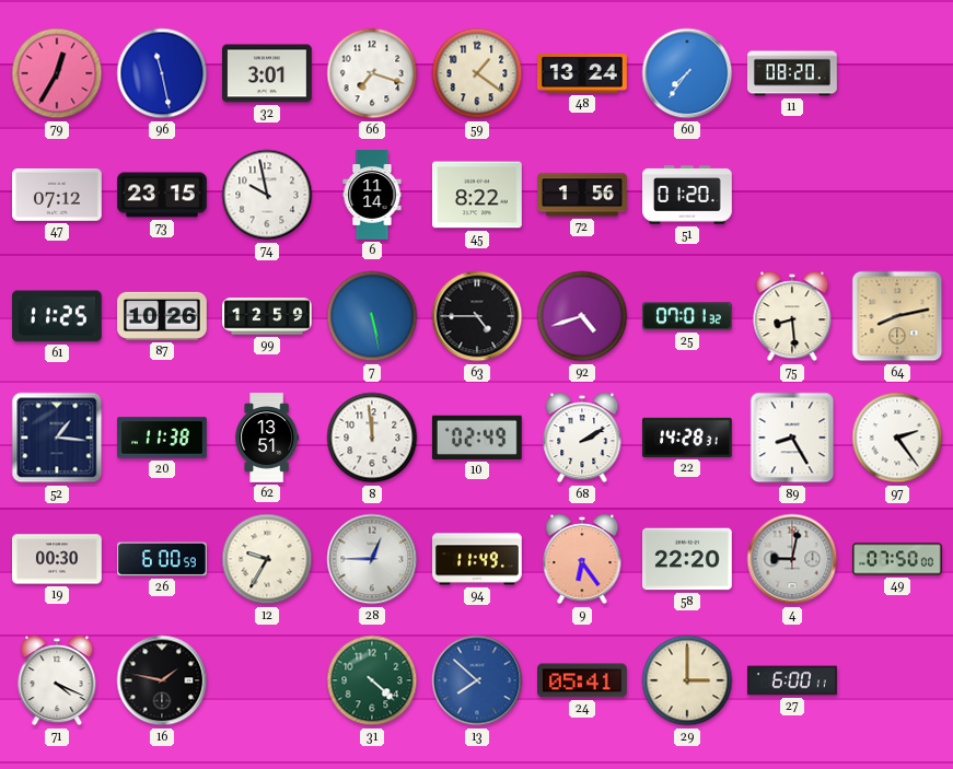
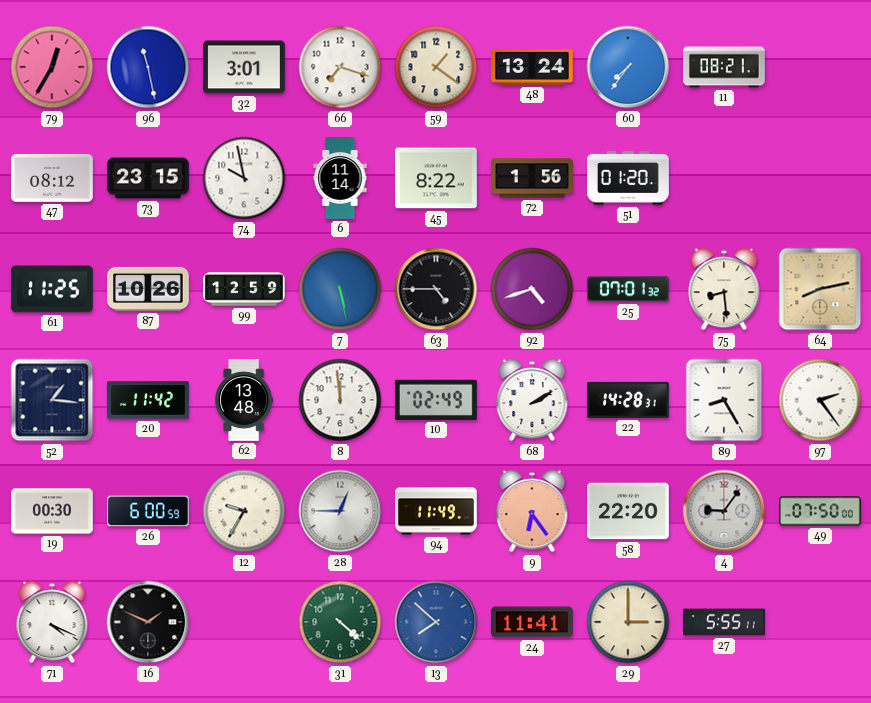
11: 08:20 -> 08:21
47: 07:12 -> 08:12
20: 11:38 -> 11:42
62: 13:51 -> 13:48
4: 9:02 -> 9:06
16: 1:47 -> 1:49
24: 05:41 -> 11:41
27: 6:00 -> 5:55
